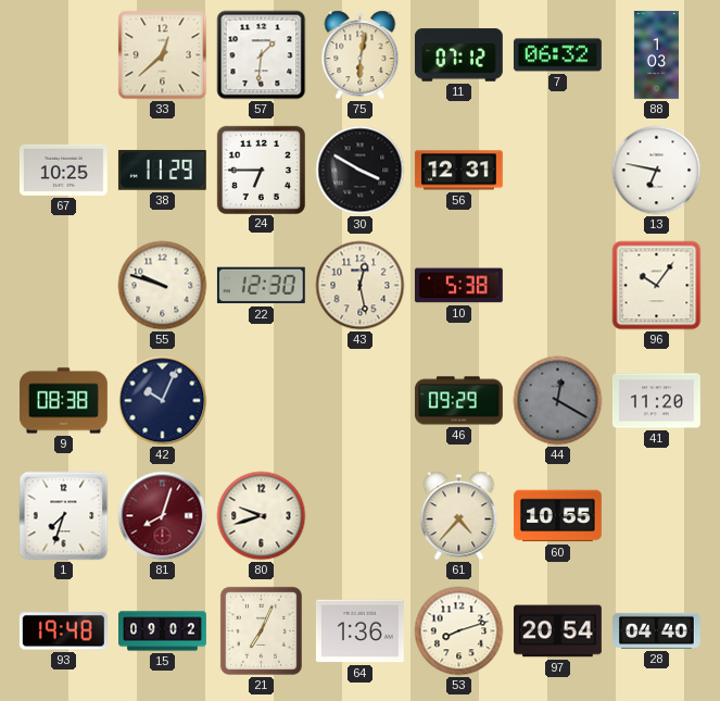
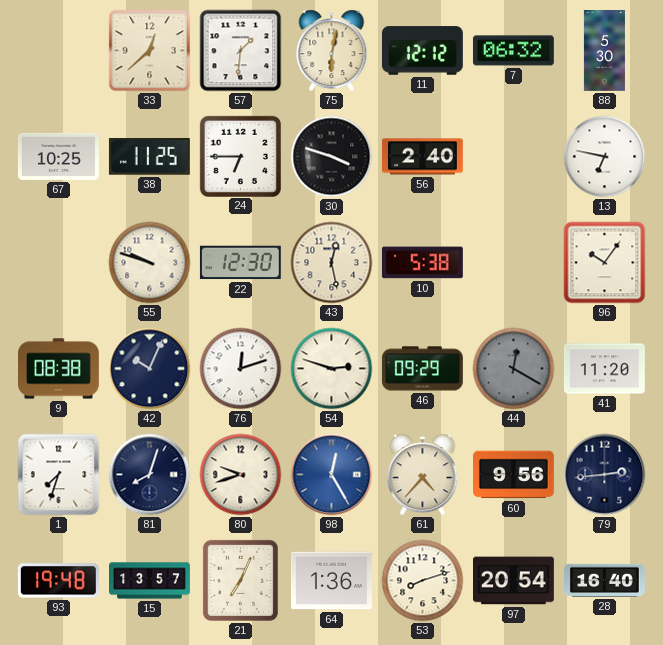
11: 07:12 -> 12:12
88: 1:03 -> 5:30
38: 11:29 -> 11:25
30: 3:50 -> 3:48
56: 12:31 -> 2:40
76: none -> 12:12
54: none -> 2:48
81 dial: burgundy -> navy
98: none -> 12:25
60: 10:55 -> 9:56
79: none -> 2:44
15: 09:02 -> 13:57
28: 04:40 -> 16:40
